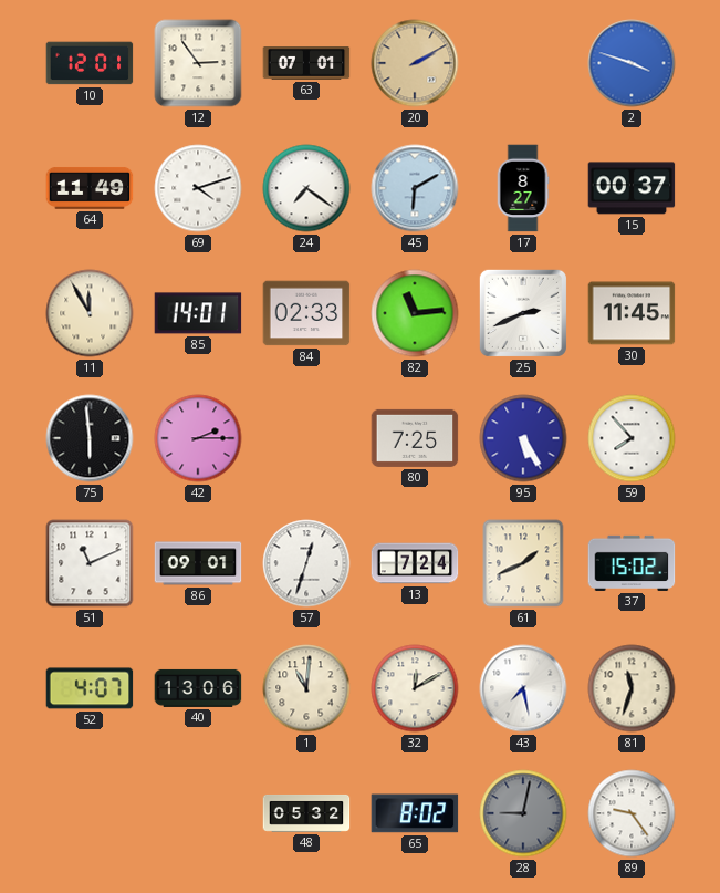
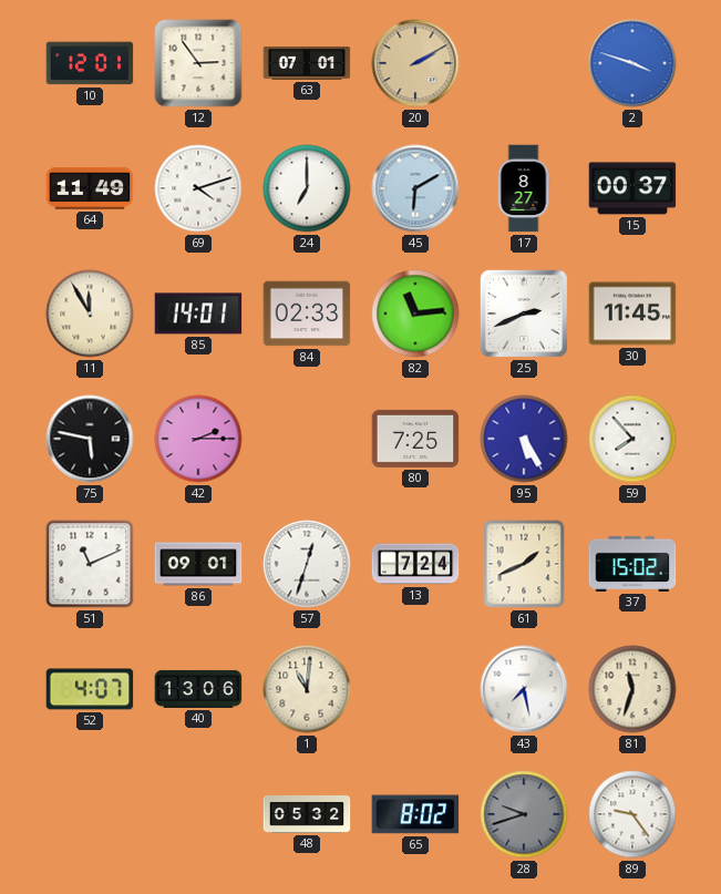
24: 7:21 -> 7:00
75: 5:59 -> 5:47
32: 12:10 -> none
28: 9:02 -> 9:42
